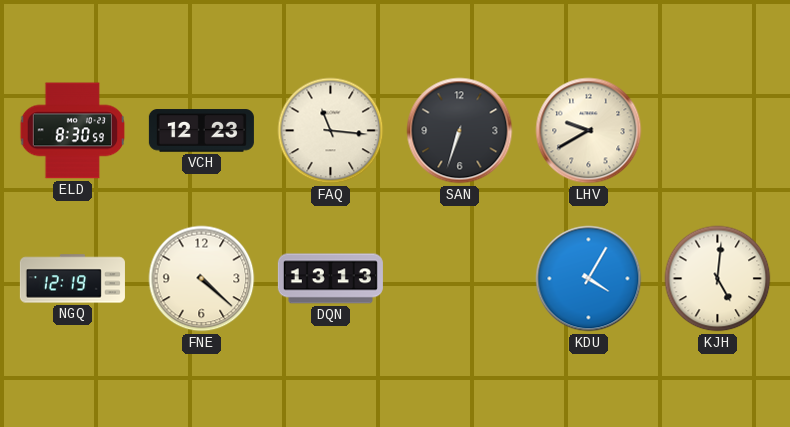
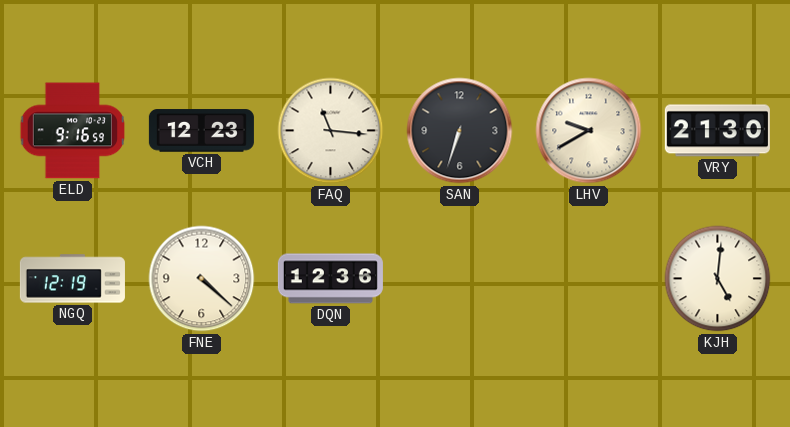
ELD: 8:30 -> 9:16
VRY: none -> 21:30
DQN: 13:13 -> 12:36
KDU: 4:05 -> none
